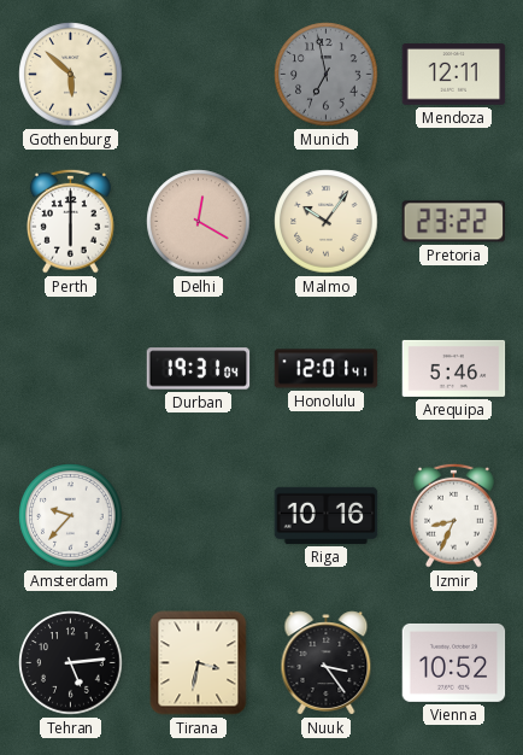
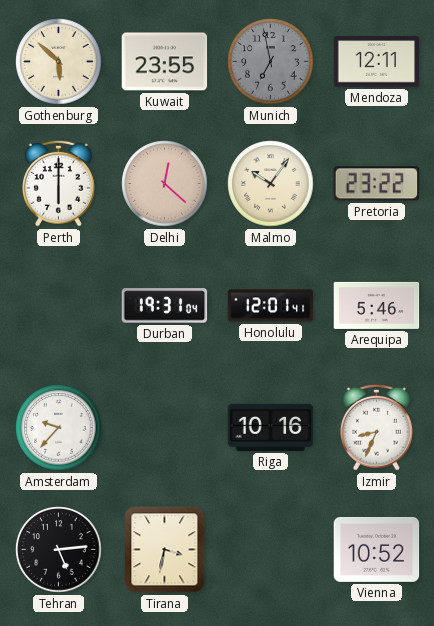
Kuwait: none -> 23:55
Delhi: 12:20 -> 12:22
Nuuk: 3:24 -> none
